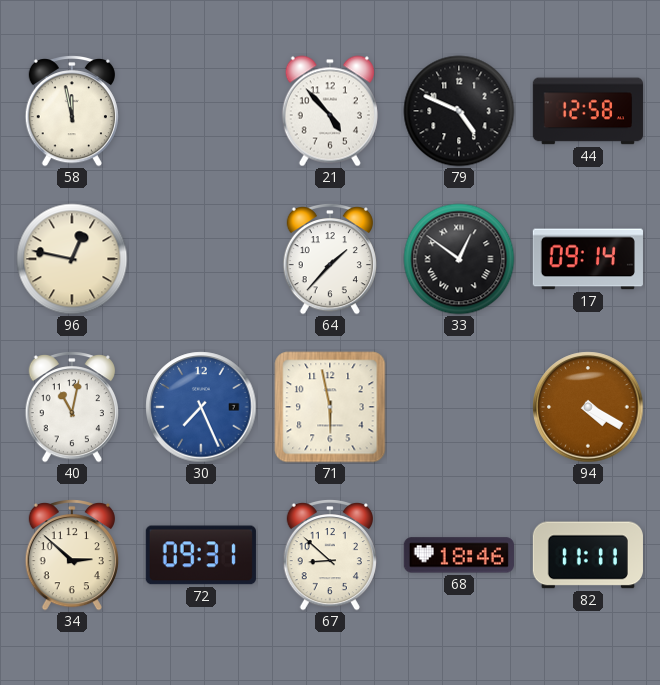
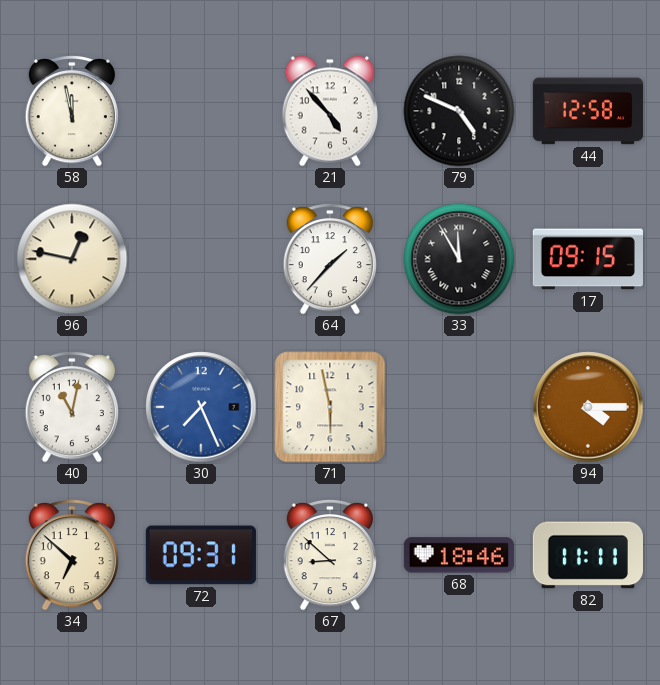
33: 12:51 -> 11:55
17: 09:14 -> 09:15
94: 4:20 -> 4:15
34: 2:52 -> 6:52
